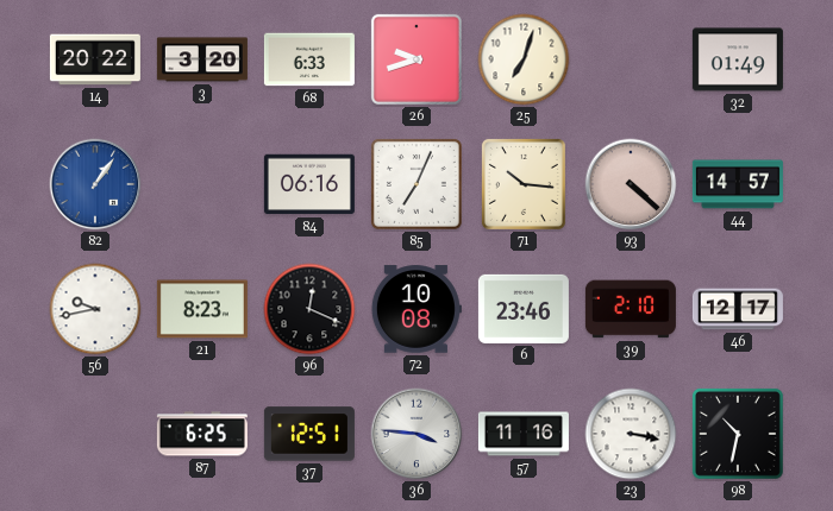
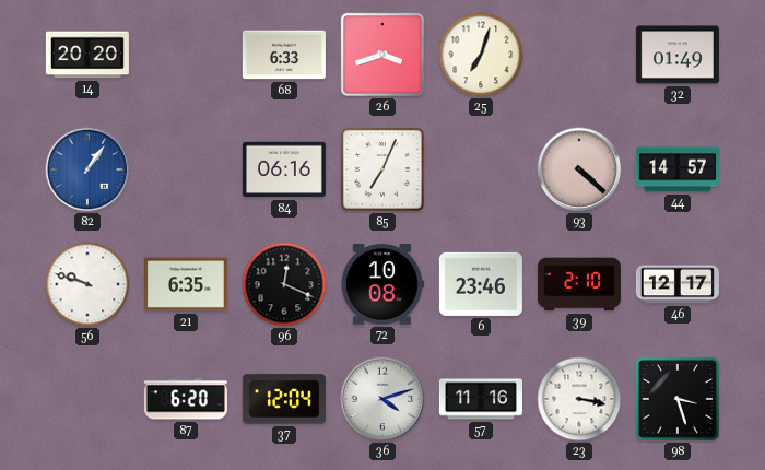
14: 20:22 -> 20:20
3: 3:20 -> none
26: 9:42 -> 3:42
71: 10:16 -> none
56: 9:43 -> 9:48
21: 8:23 -> 6:35
87: 6:25 -> 6:20
37: 12:51 -> 12:04
36: 3:46 -> 4:12
98: 10:32 -> 3:27
